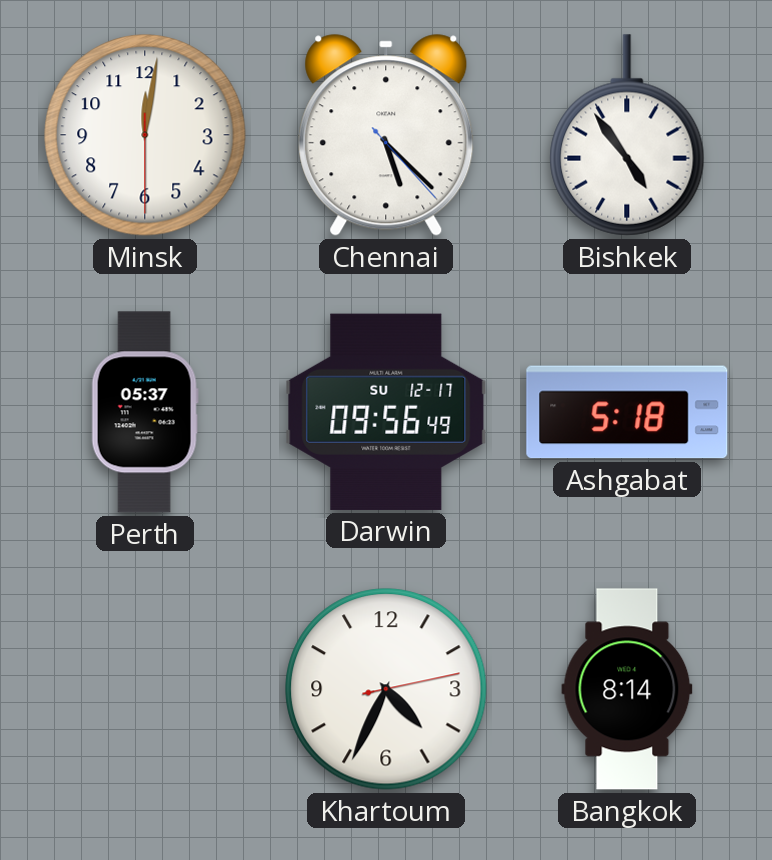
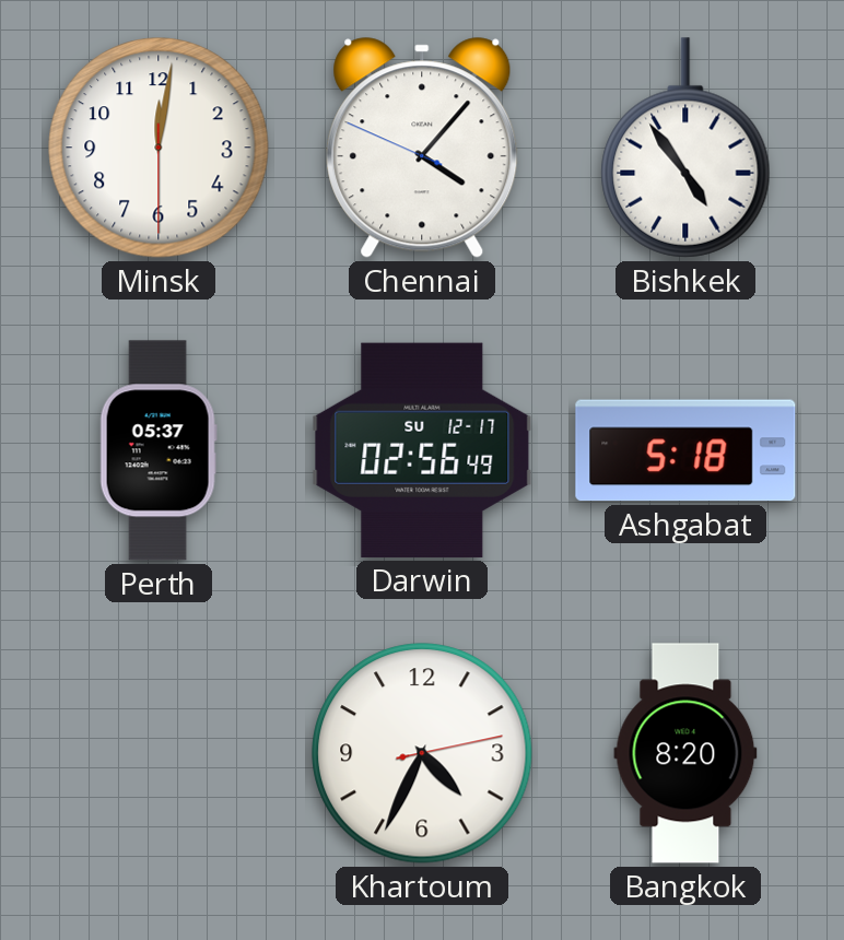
Chennai: 5:22 -> 4:06
Darwin: 09:56 -> 02:56
Bangkok: 8:14 -> 8:20
